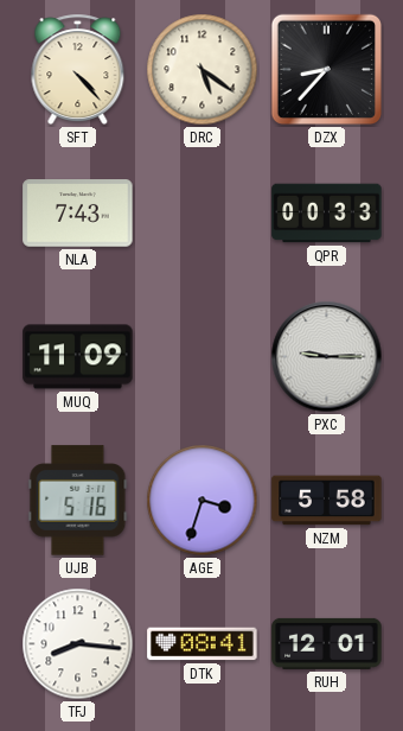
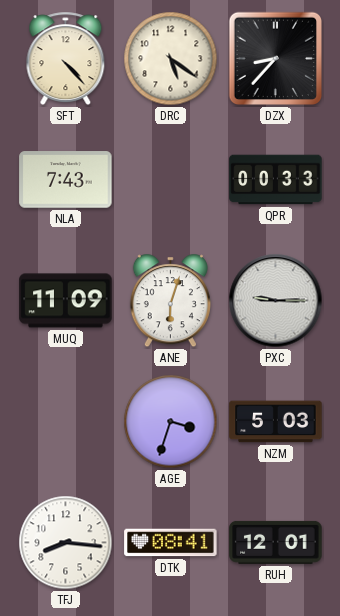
ANE: none -> 6:03
UJB: 5:16 -> none
NZM: 5:58 -> 5:03
